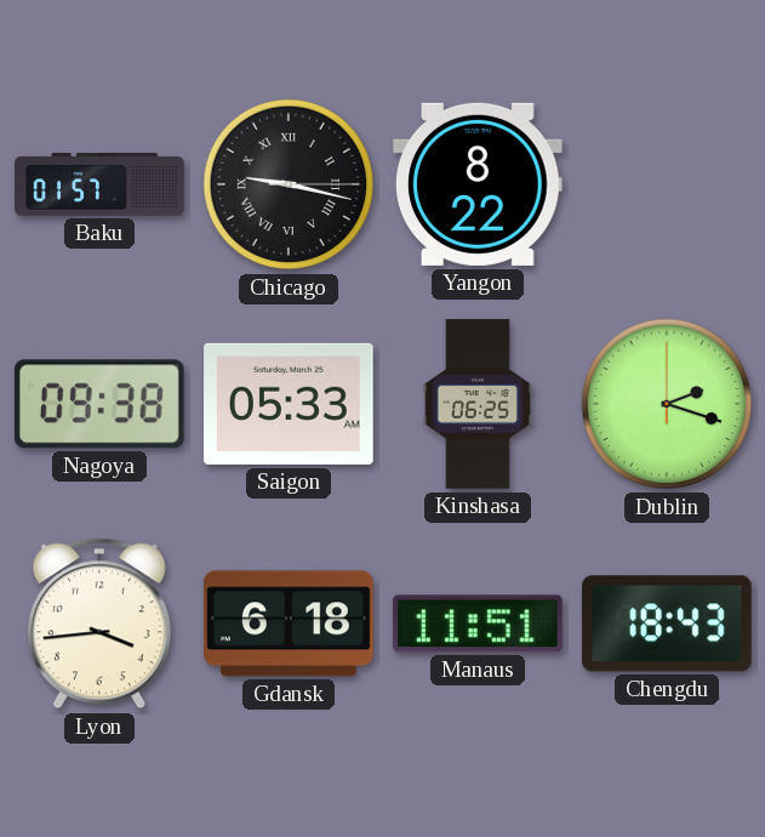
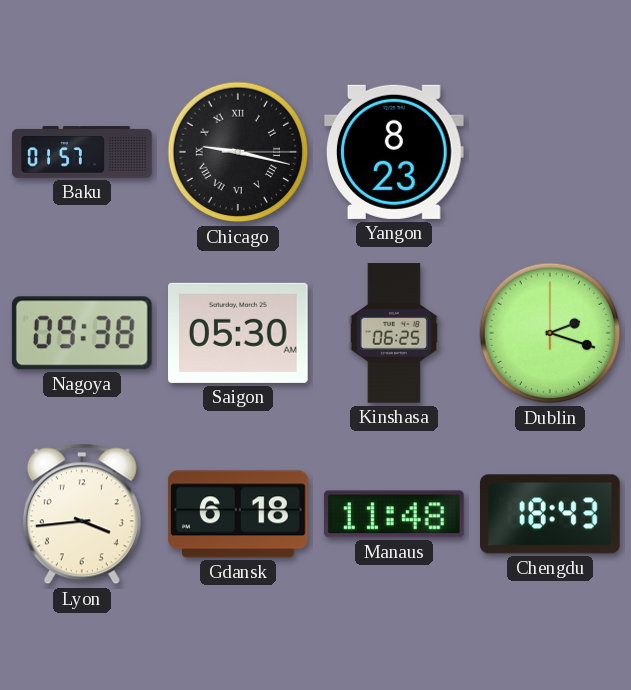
Yangon: 8:22 -> 8:23
Saigon: 05:33 -> 05:30
Manaus: 11:51 -> 11:48
